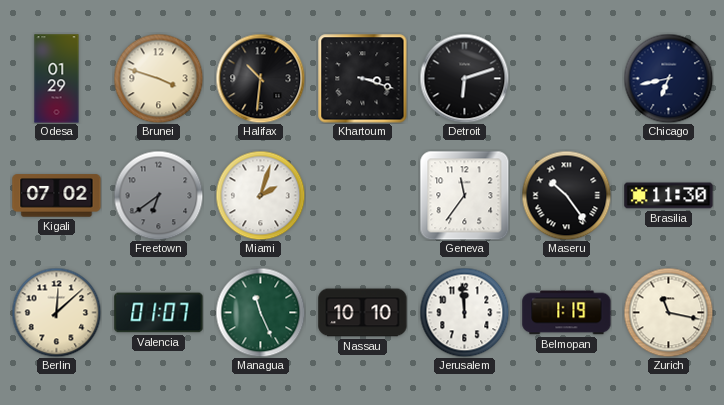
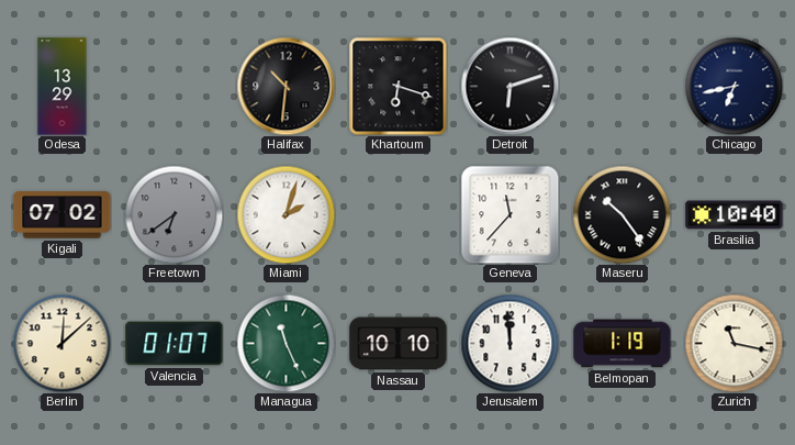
Odesa: 01:29 -> 13:29
Brunei: 3:48 -> none
Khartoum: 3:18 -> 6:18
Geneva: 11:36 -> 11:37
Brasilia: 11:30 -> 10:40
